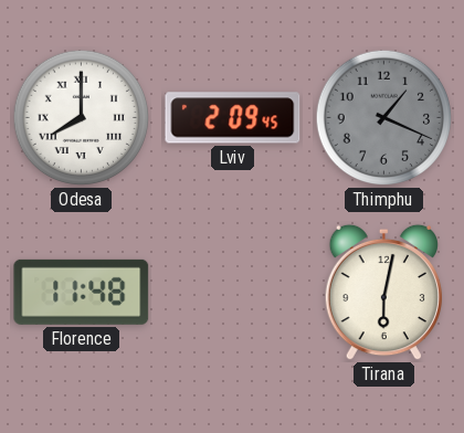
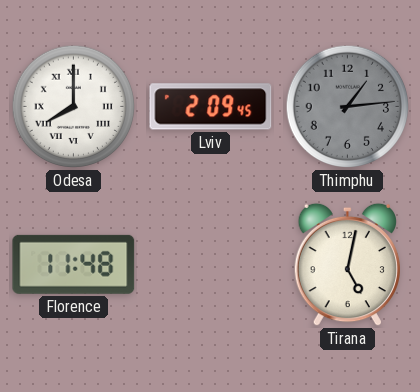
Thimphu: 1:19 -> 1:14
Tirana: 6:02 -> 5:02
